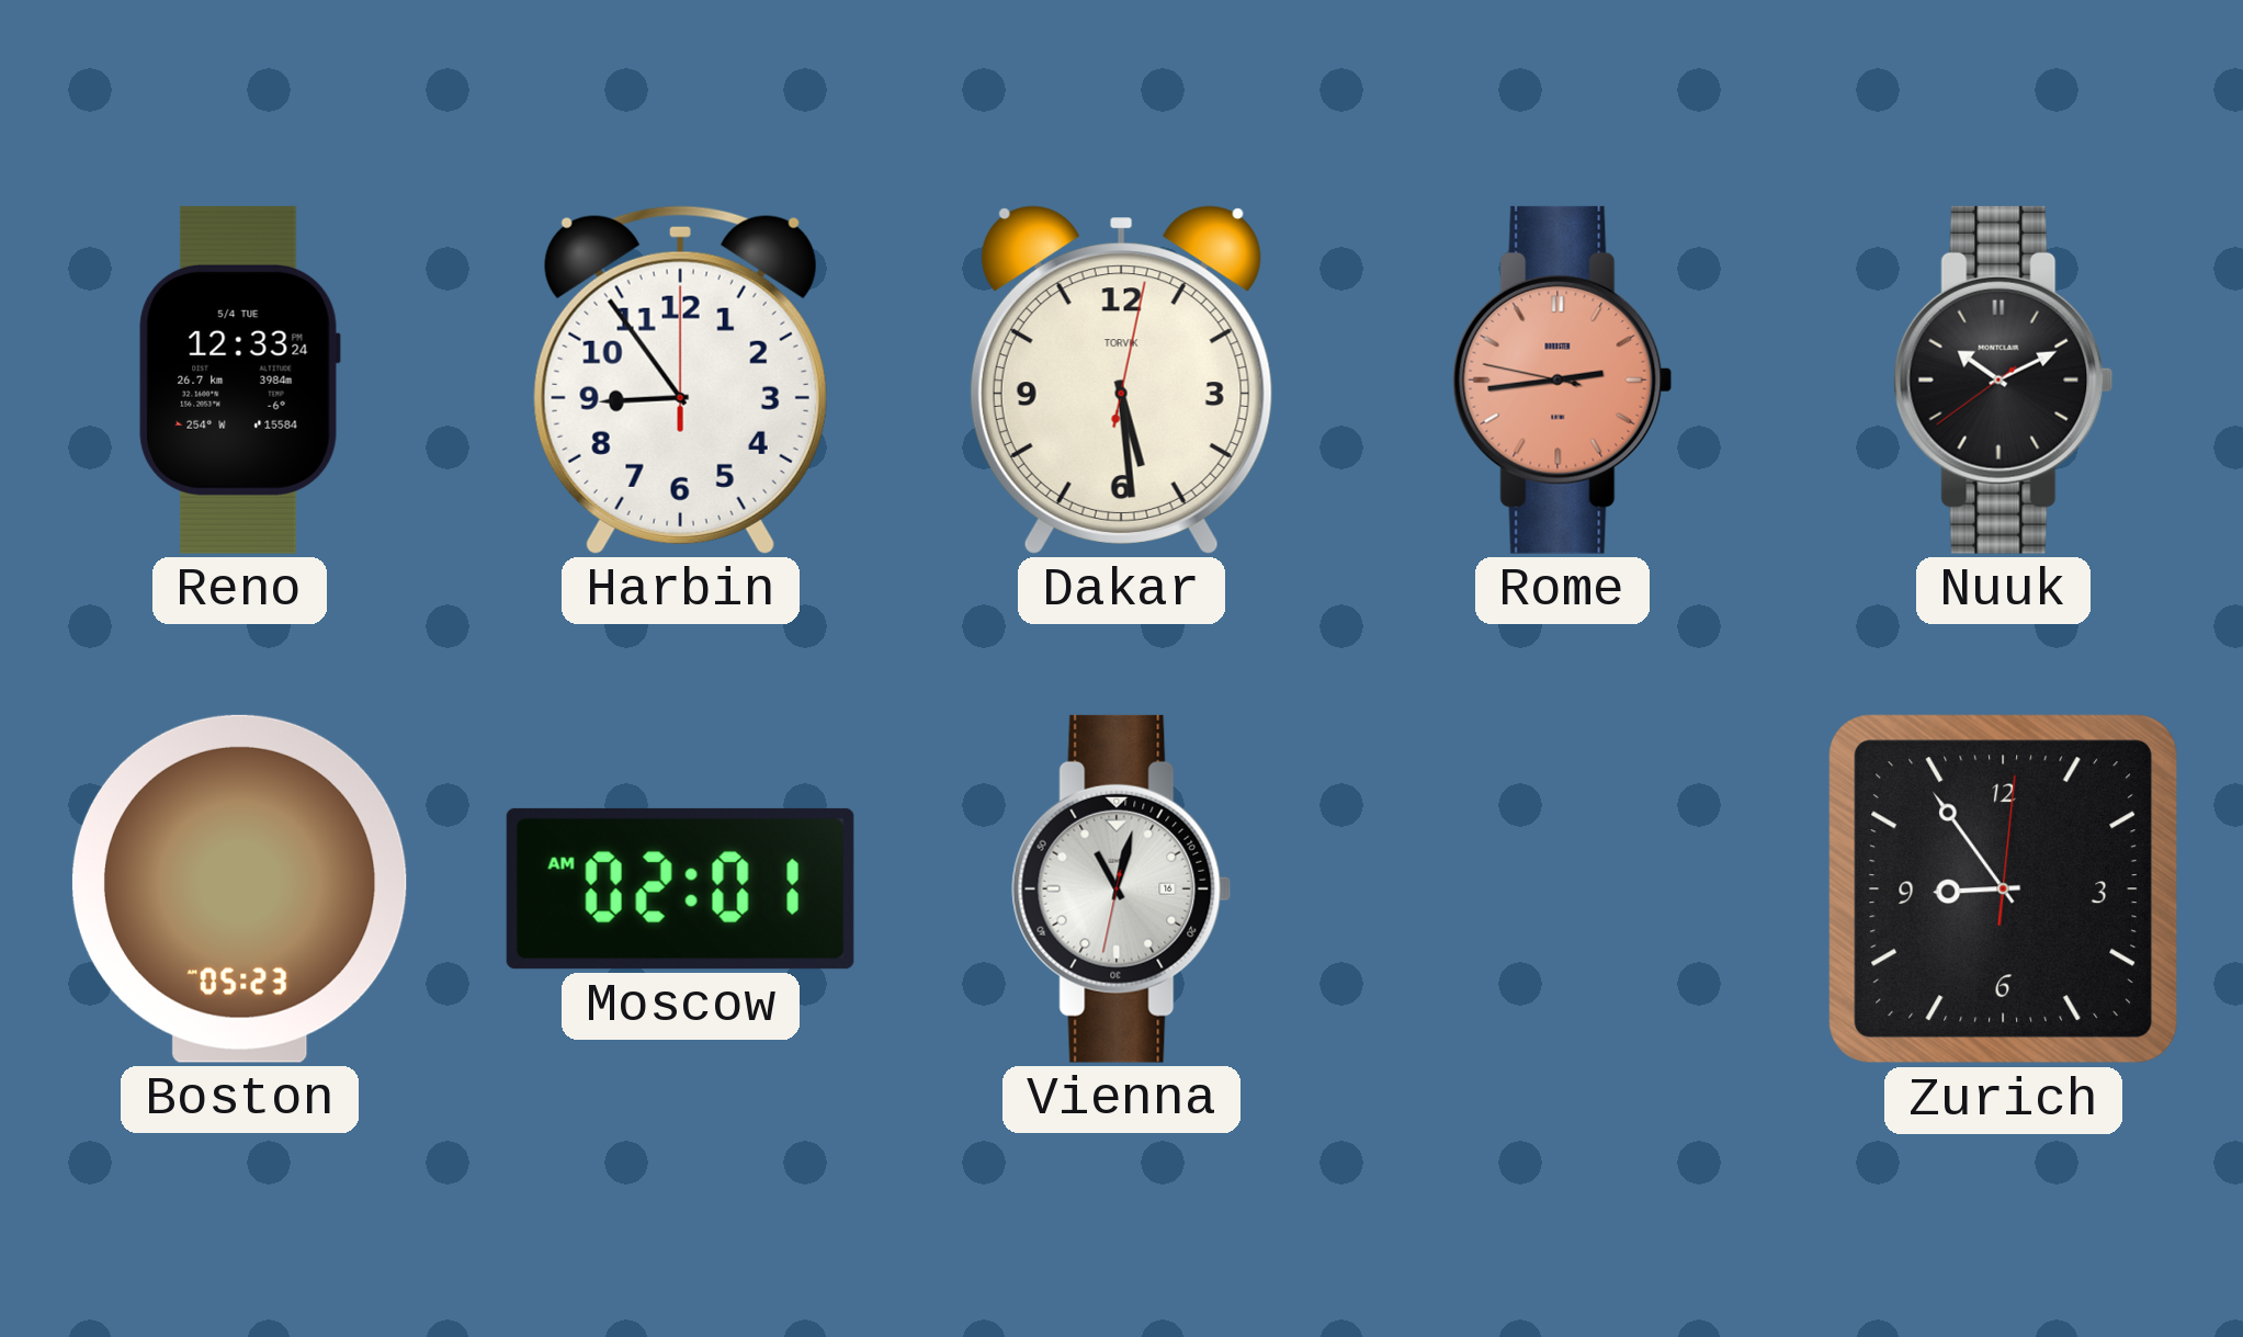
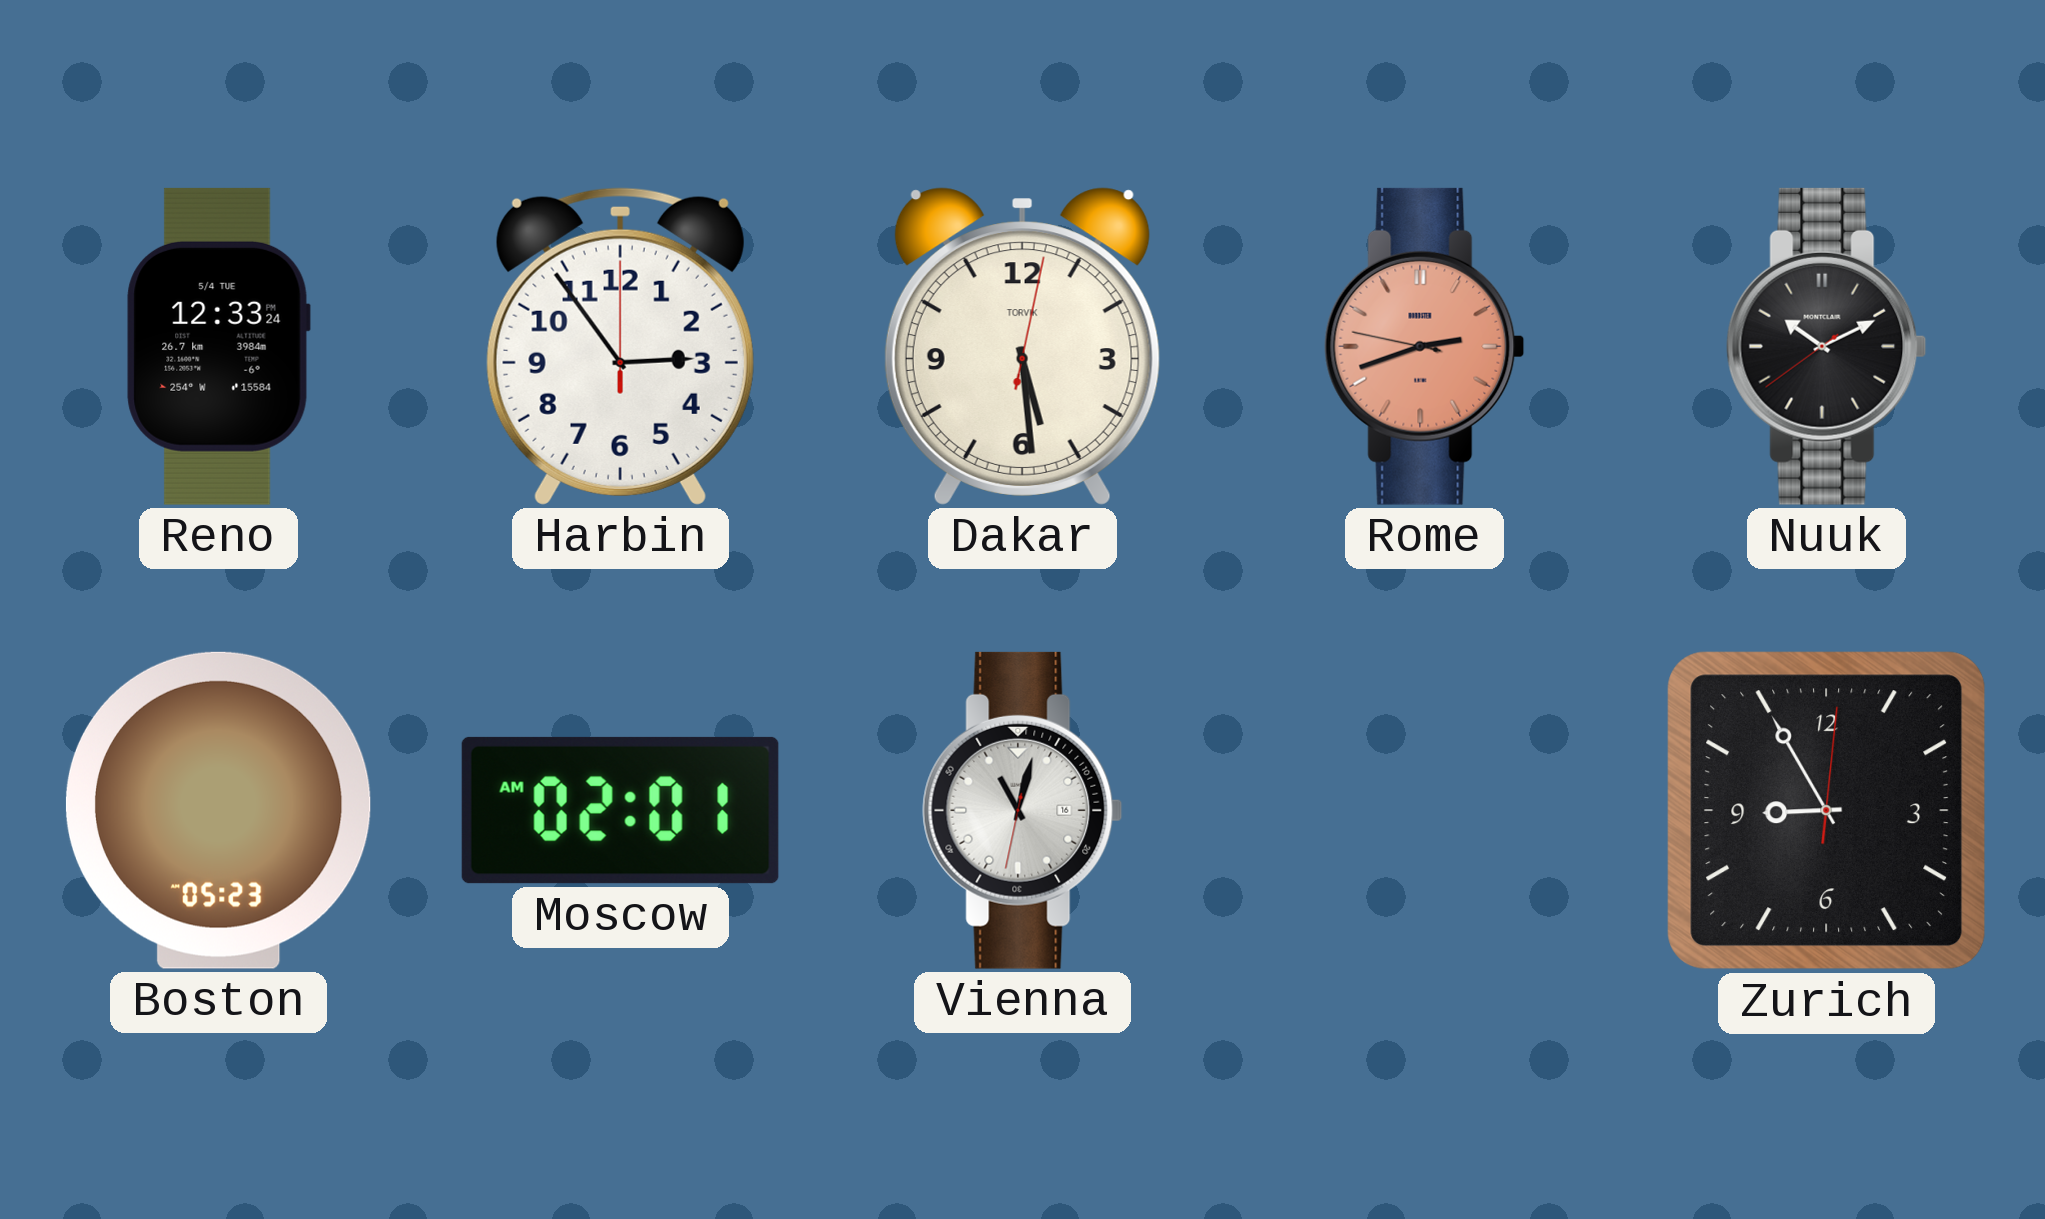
Harbin: 8:54 -> 2:54
Rome: 2:43 -> 2:41
Zurich: 8:54 -> 8:55
